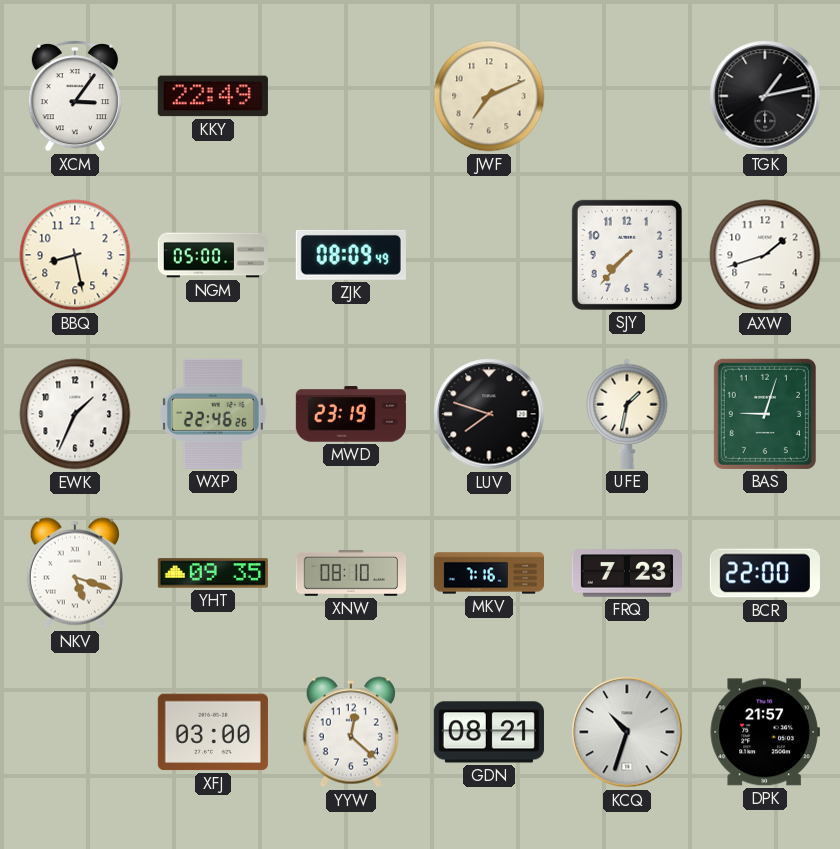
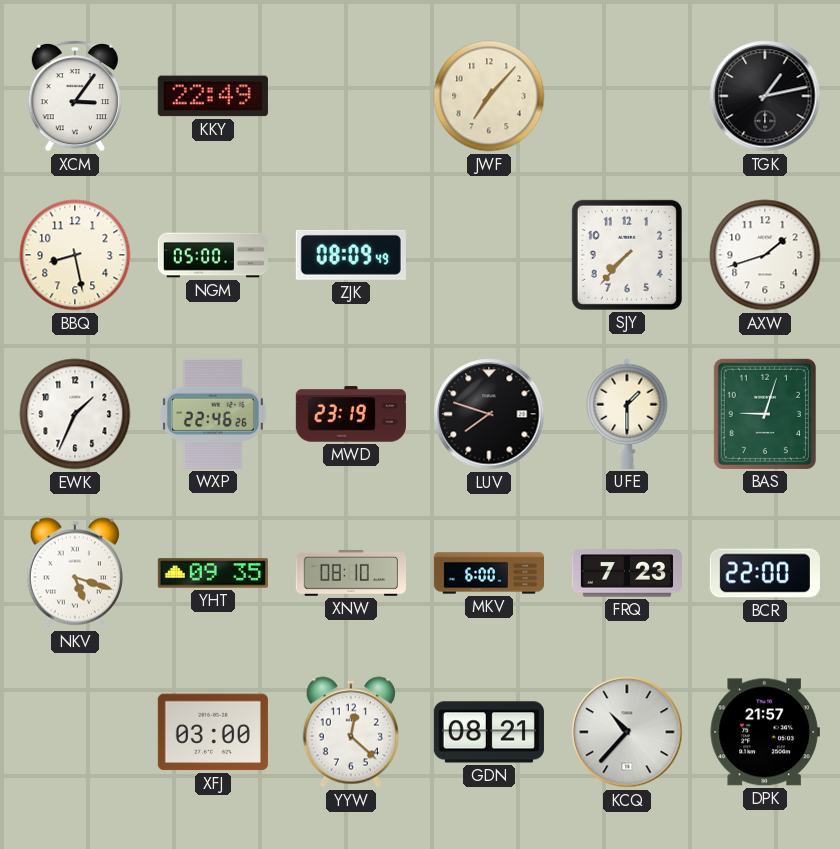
JWF: 7:11 -> 7:07
UFE: 1:32 -> 1:30
MKV: 7:16 -> 6:00
KCQ: 10:33 -> 10:37
